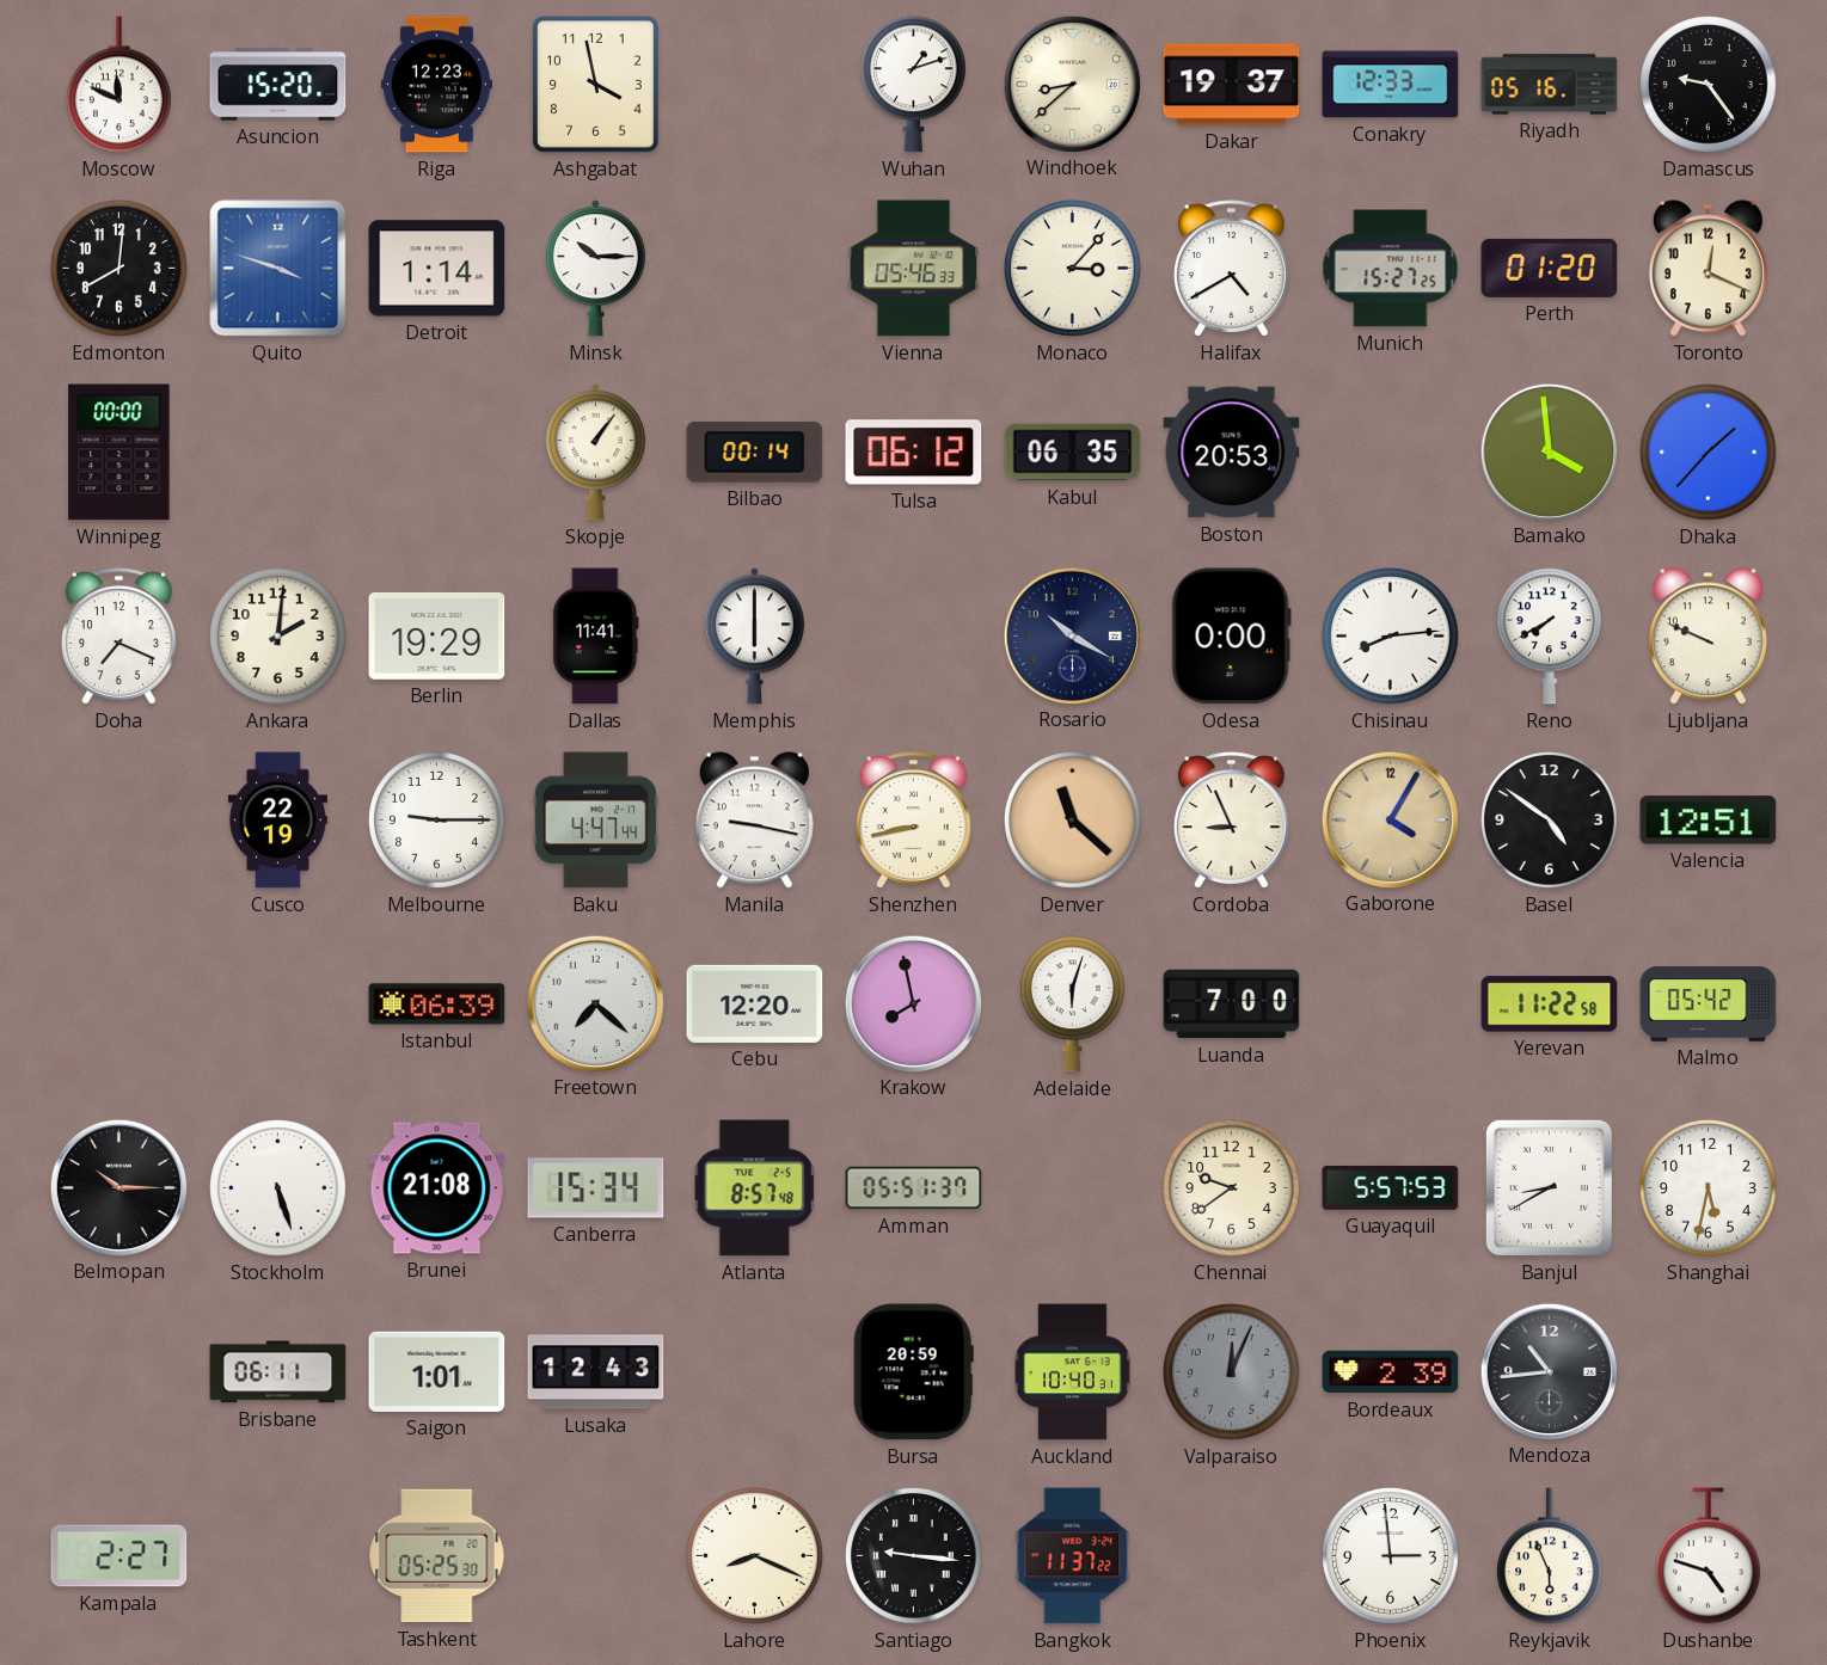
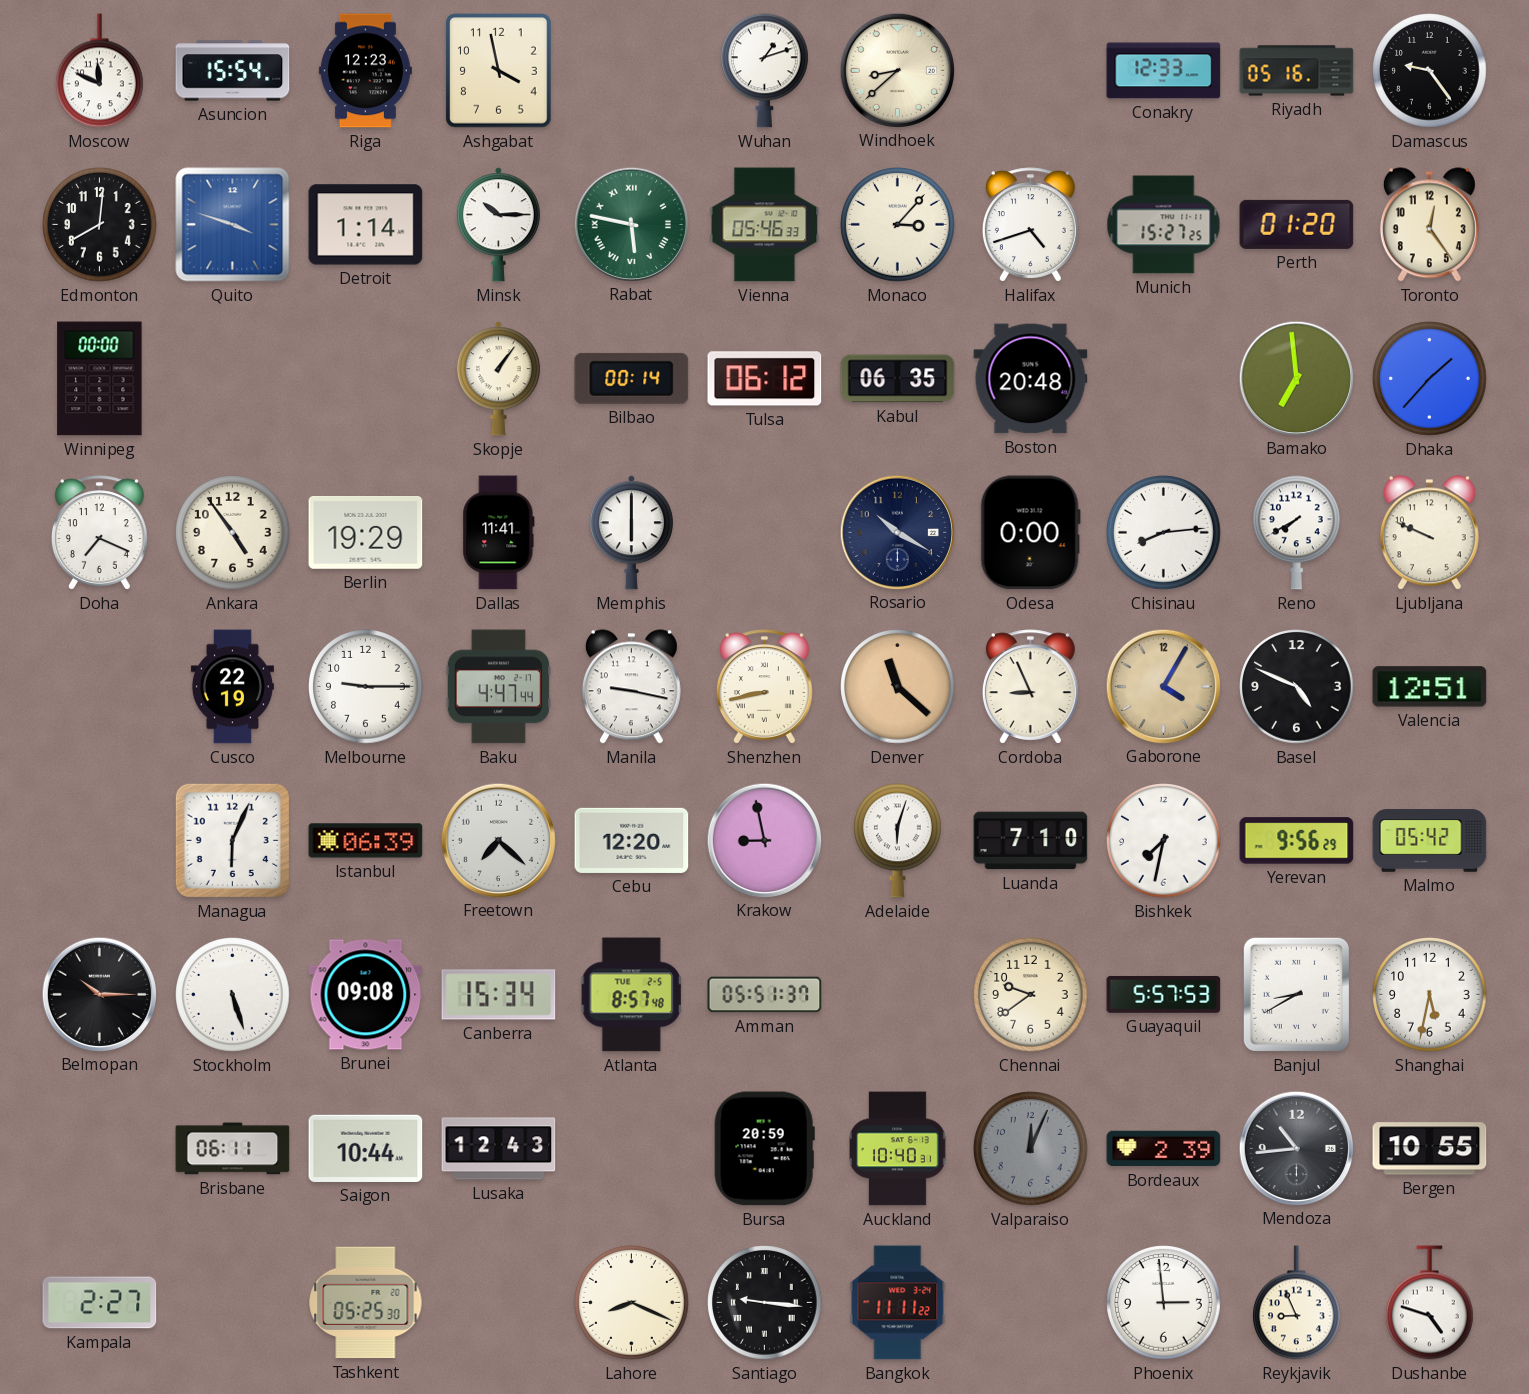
Asuncion: 15:20 -> 15:54
Dakar: 19:37 -> none
Rabat: none -> 5:47
Halifax: 4:40 -> 4:42
Toronto: 12:19 -> 12:24
Boston: 20:53 -> 20:48
Bamako: 3:59 -> 6:59
Ankara: 2:01 -> 4:54
Basel: 4:51 -> 4:49
Managua: none -> 6:04
Krakow: 7:58 -> 8:58
Luanda: 7:00 -> 7:10
Bishkek: none -> 7:32
Yerevan: 11:22 -> 9:56
Brunei: 21:08 -> 09:08
Saigon: 1:01 -> 10:44
Bergen: none -> 10:55
Bangkok: 11:37 -> 11:11
Reykjavik: 5:56 -> 8:56
